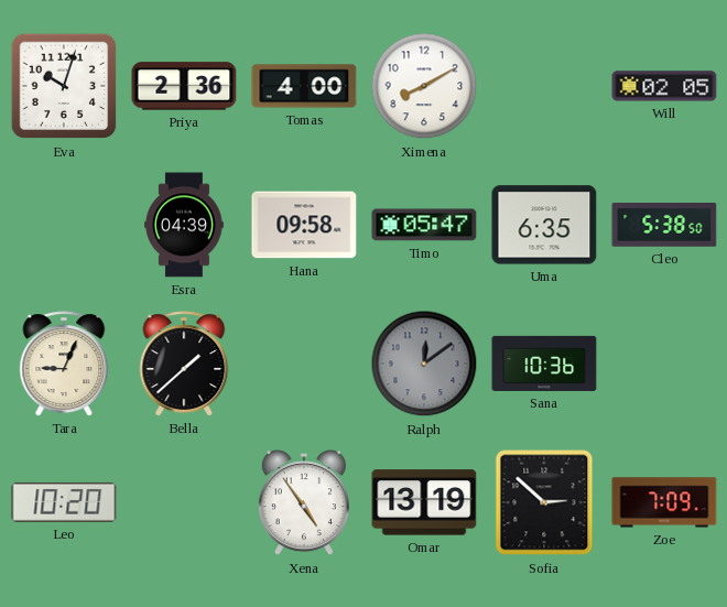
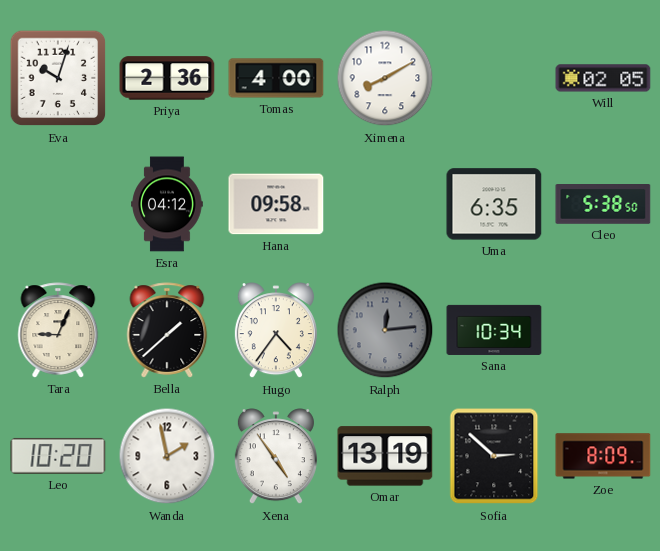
Esra: 04:39 -> 04:12
Timo: 05:47 -> none
Hugo: none -> 4:36
Ralph: 12:09 -> 12:14
Sana: 10:36 -> 10:34
Wanda: none -> 1:58
Zoe: 7:09 -> 8:09
